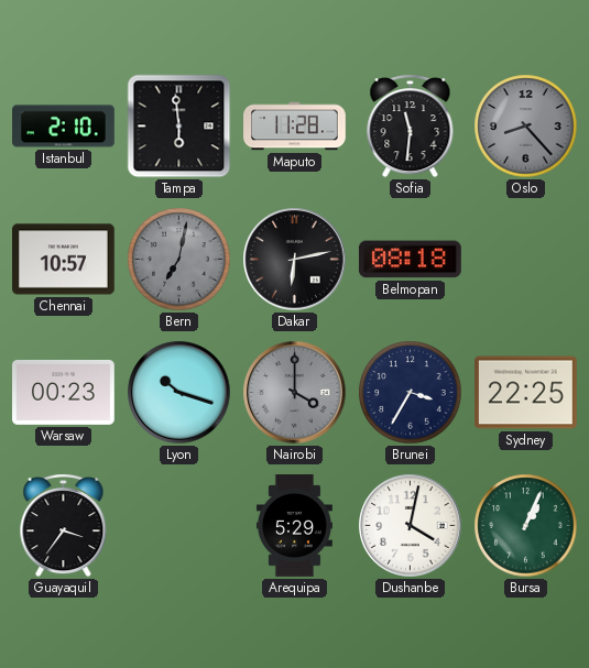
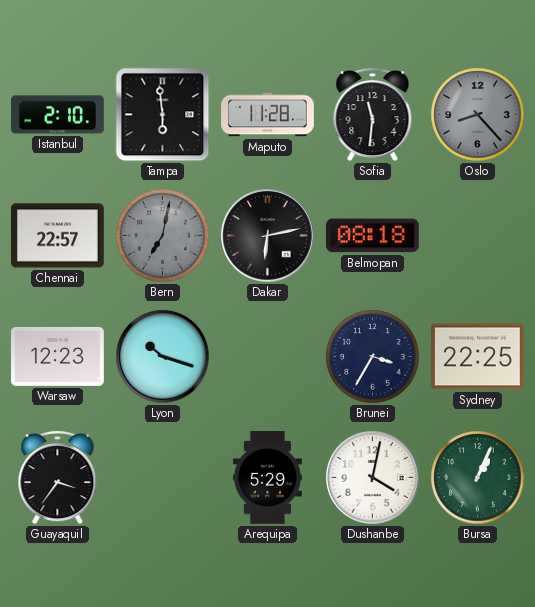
Chennai: 10:57 -> 22:57
Warsaw: 00:23 -> 12:23
Nairobi: 4:00 -> none
